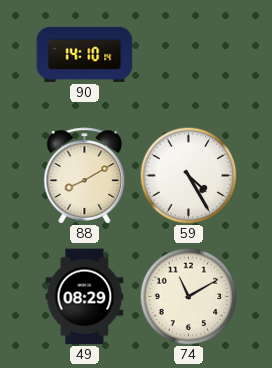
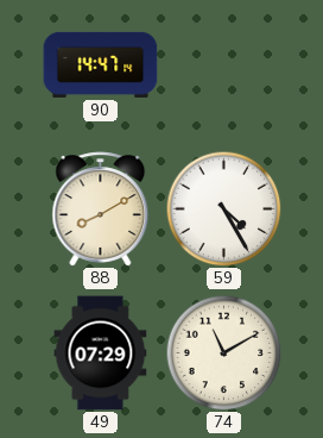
90: 14:10 -> 14:47
49: 08:29 -> 07:29
